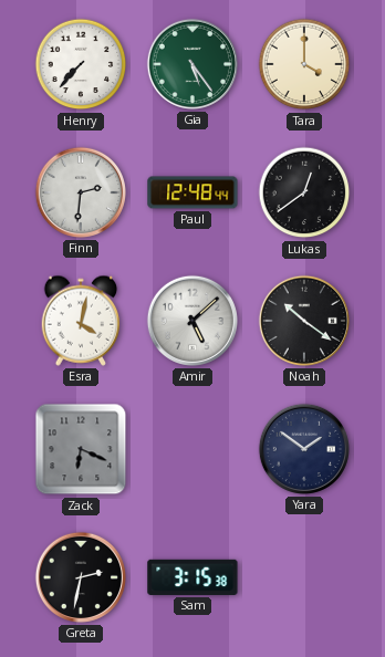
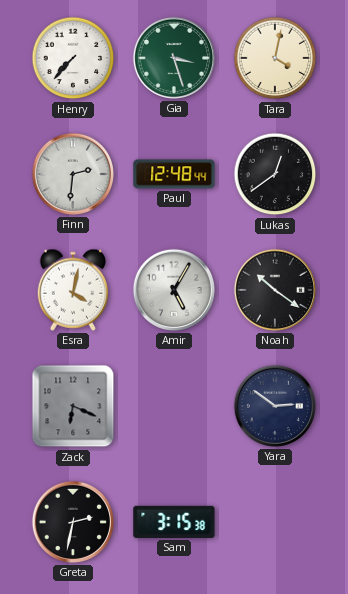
Gia: 5:24 -> 3:27
Tara: 4:00 -> 4:02
Amir: 5:08 -> 5:05
Yara: 1:51 -> 2:51
